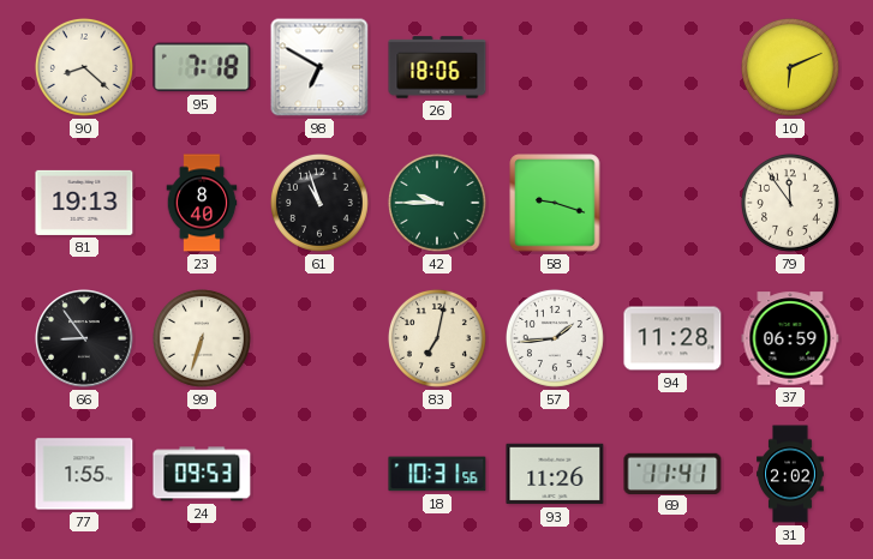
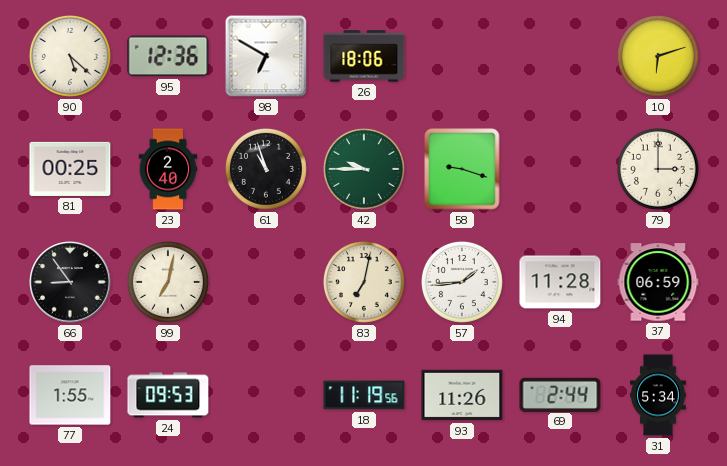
90: 8:22 -> 5:22
95: 7:18 -> 12:36
10: 6:11 -> 6:12
81: 19:13 -> 00:25
23: 8:40 -> 2:40
79: 11:54 -> 3:00
99: 6:33 -> 7:02
18: 10:31 -> 11:19
69: 11:41 -> 2:44
31: 2:02 -> 5:34
